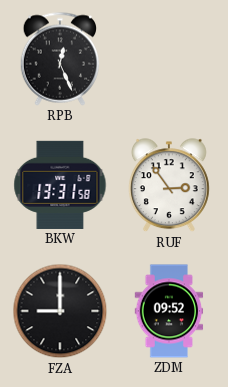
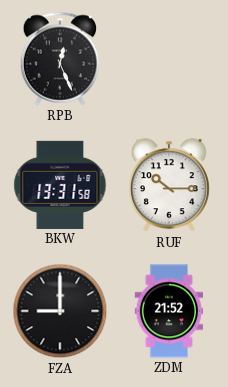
RUF: 2:54 -> 10:15
ZDM: 09:52 -> 21:52
